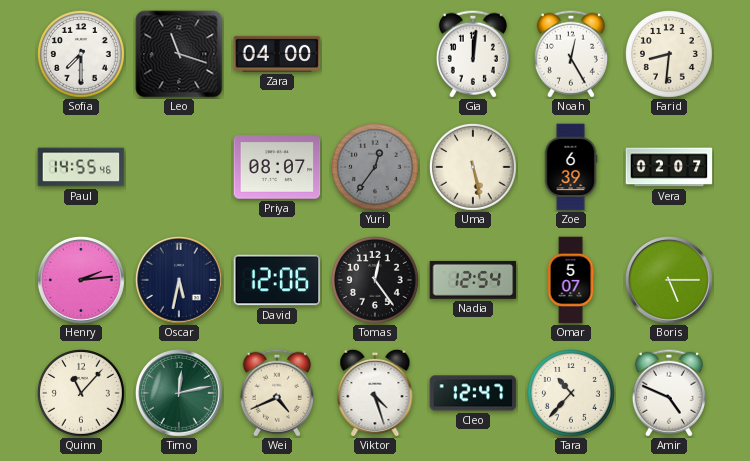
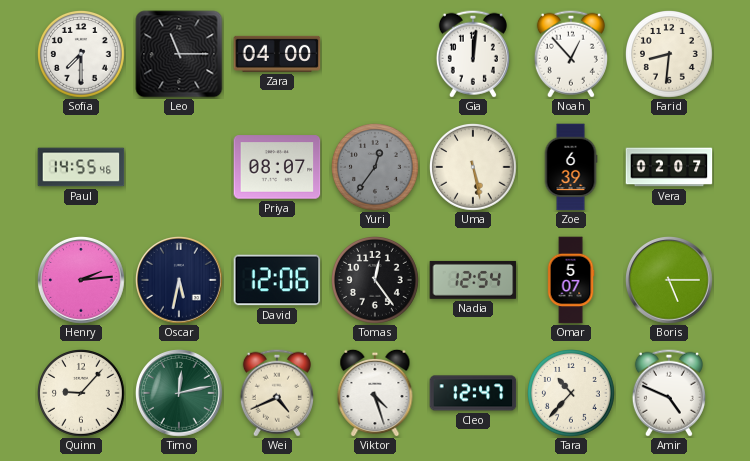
Leo: 11:18 -> 11:15
Noah: 12:25 -> 12:53
Quinn: 11:07 -> 9:07
